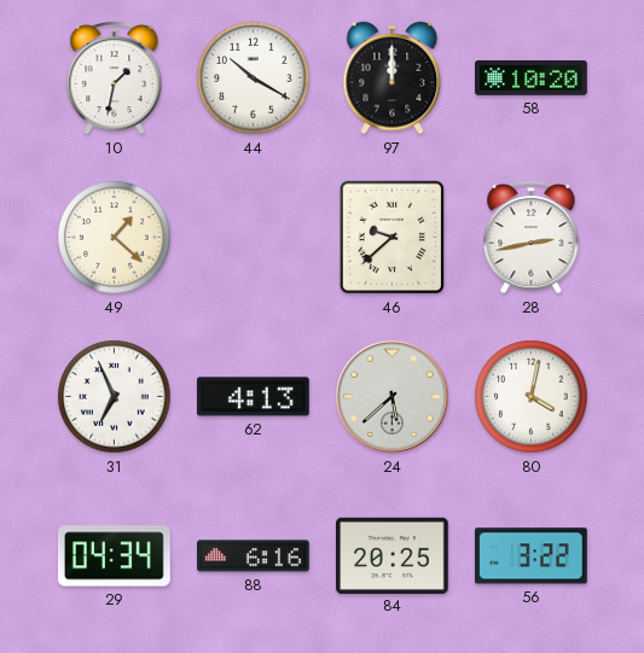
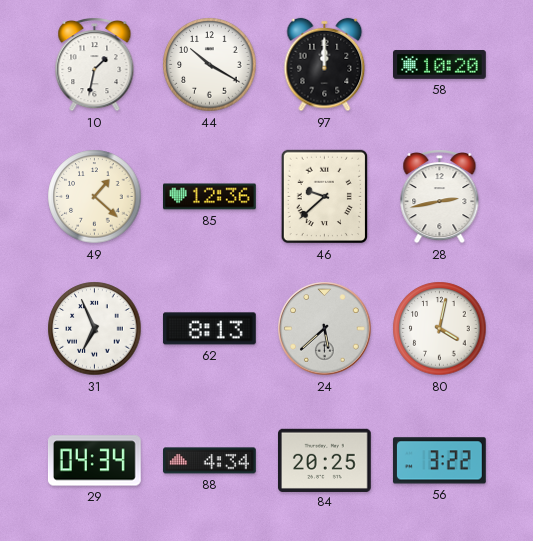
85: none -> 12:36
62: 4:13 -> 8:13
88: 6:16 -> 4:34
